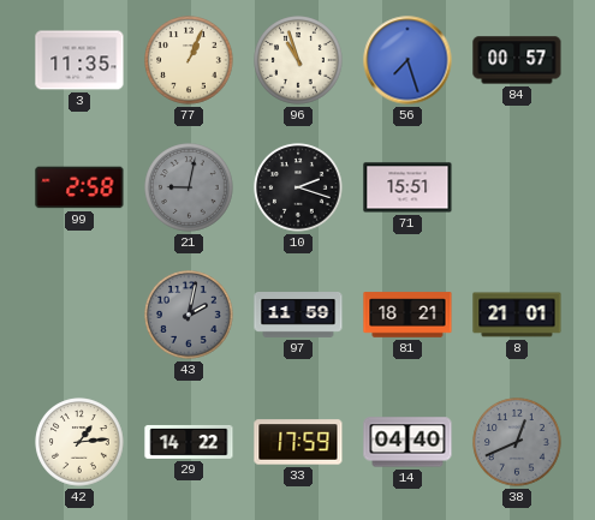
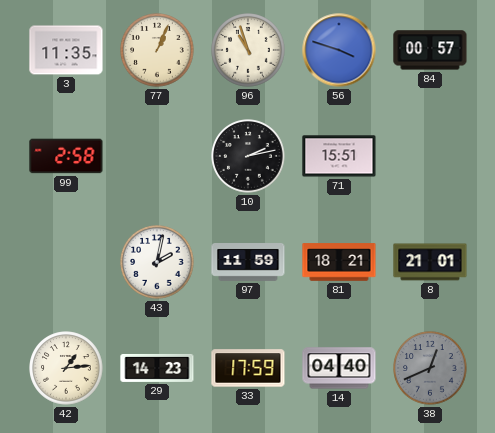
56: 7:27 -> 3:48
21: 9:02 -> none
10: 2:18 -> 2:13
43 dial: grey -> white
29: 14:22 -> 14:23
